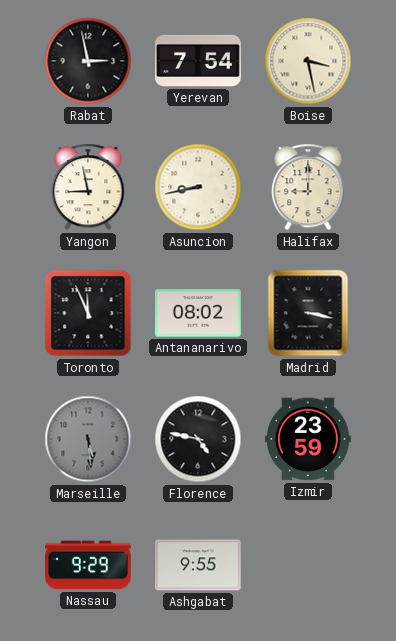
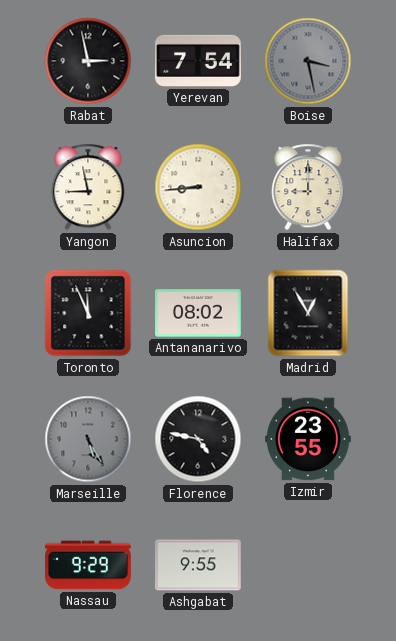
Boise dial: cream -> grey
Asuncion: 8:43 -> 8:44
Madrid: 3:17 -> 12:55
Marseille: 5:29 -> 5:25
Izmir: 23:59 -> 23:55
